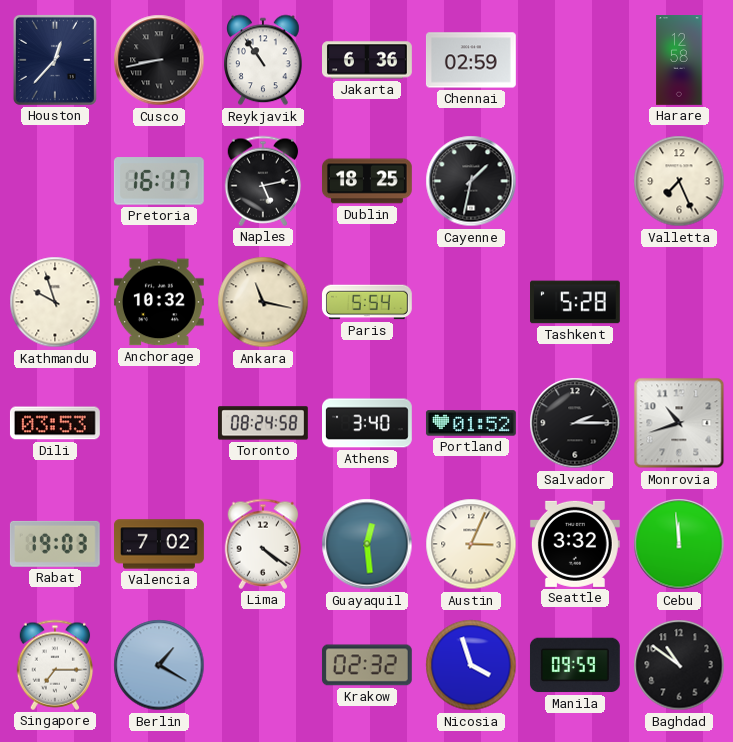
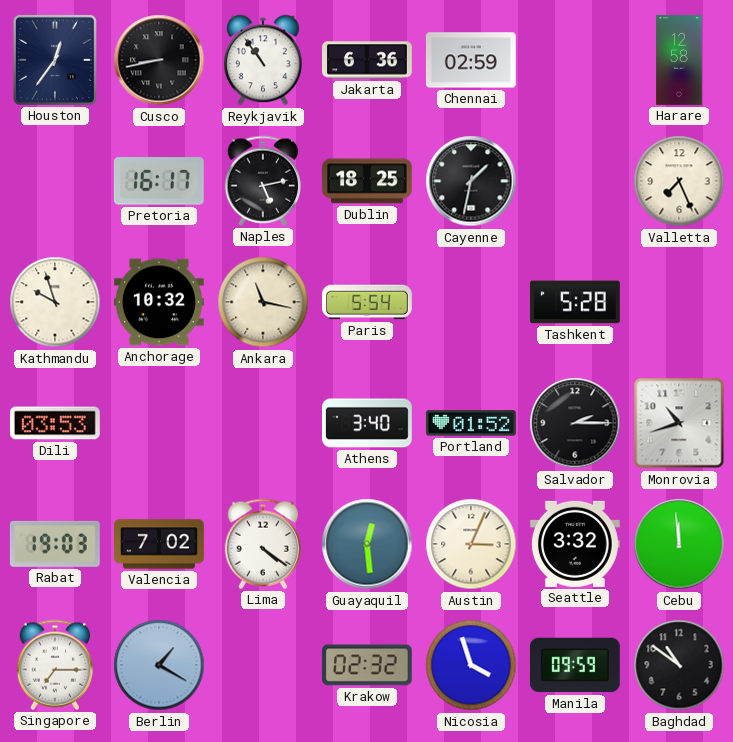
Houston: 12:37 -> 12:36
Toronto: 08:24 -> none
